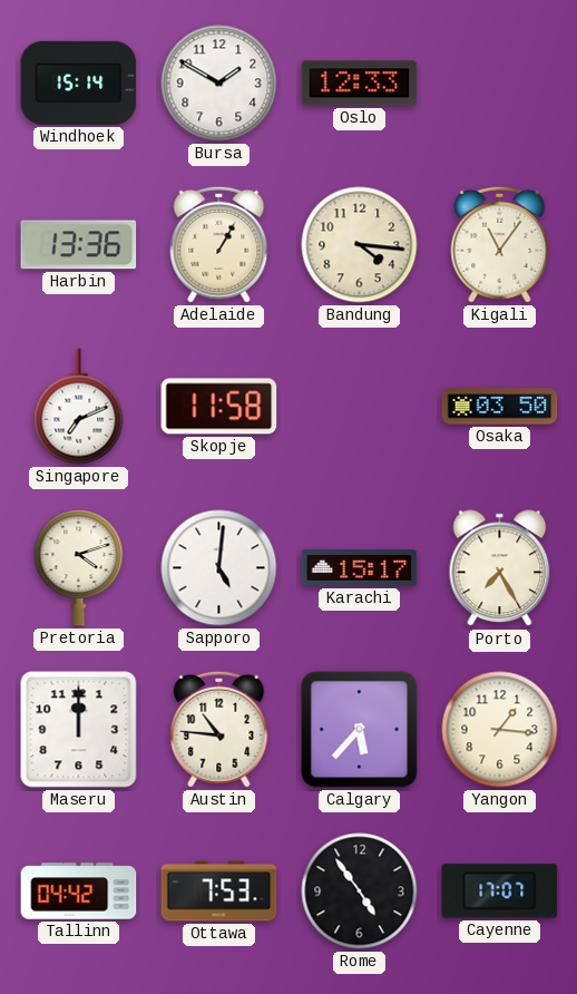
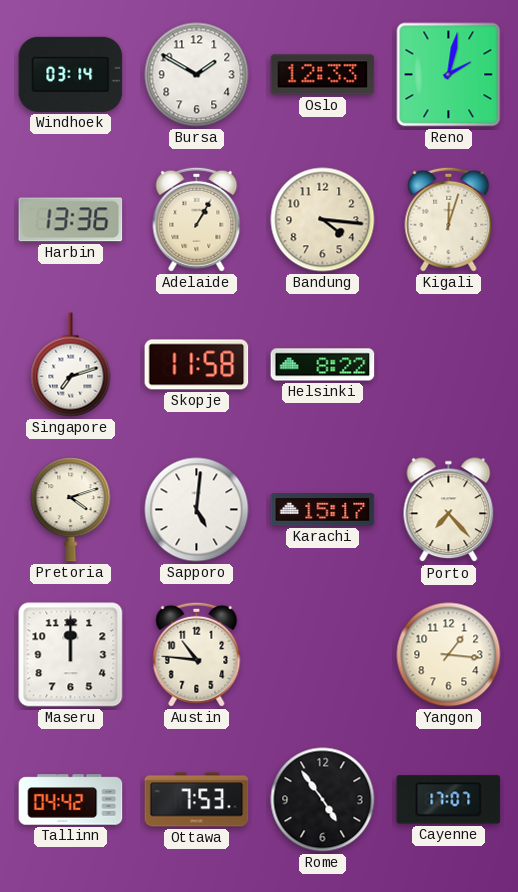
Windhoek: 15:14 -> 03:14
Reno: none -> 2:02
Kigali: 11:06 -> 12:03
Singapore: 7:11 -> 7:12
Helsinki: none -> 8:22
Osaka: 03:50 -> none
Porto: 7:25 -> 7:23
Calgary: 5:37 -> none
